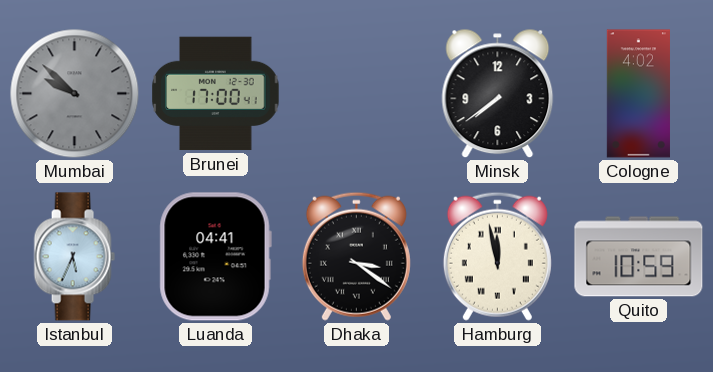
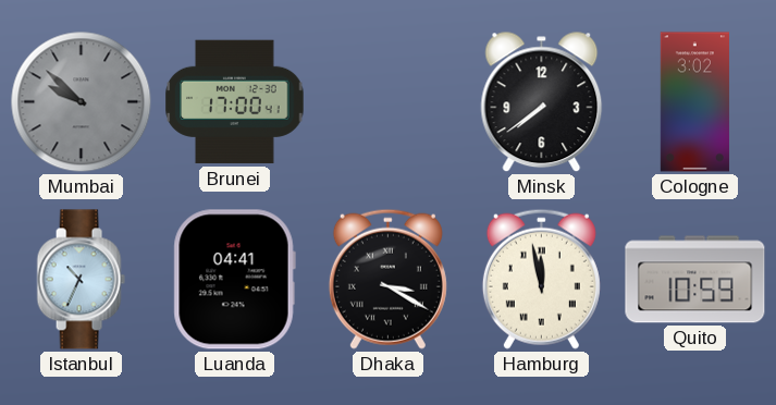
Cologne: 4:02 -> 3:02
Istanbul: 5:34 -> 10:34
Dhaka: 3:21 -> 3:20
